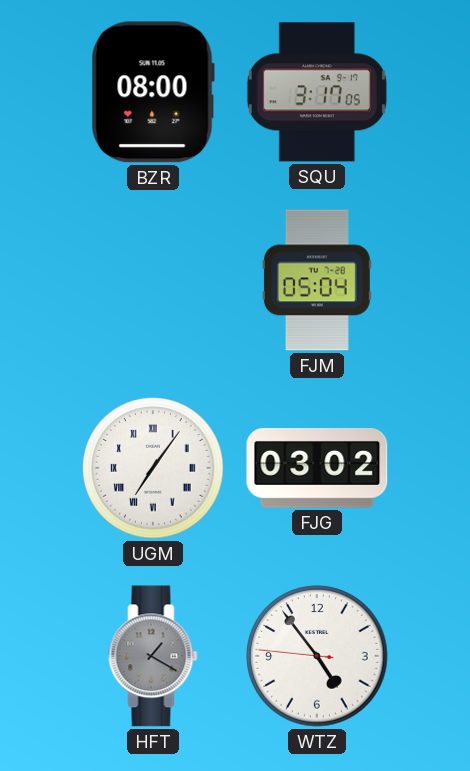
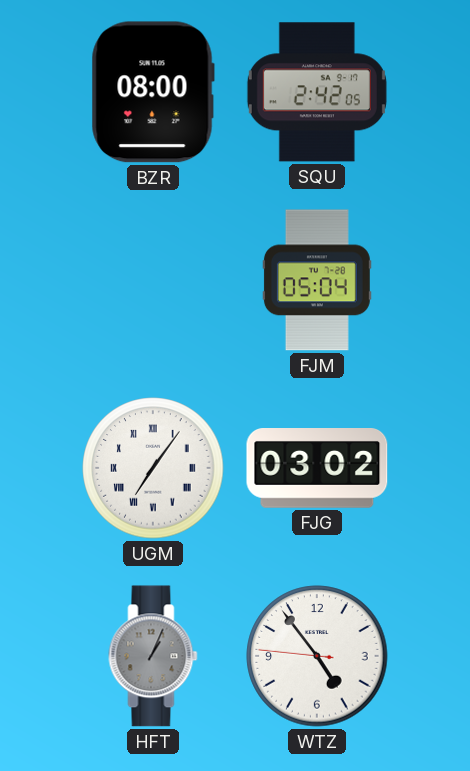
SQU: 3:17 -> 2:42
HFT: 1:20 -> 1:04
